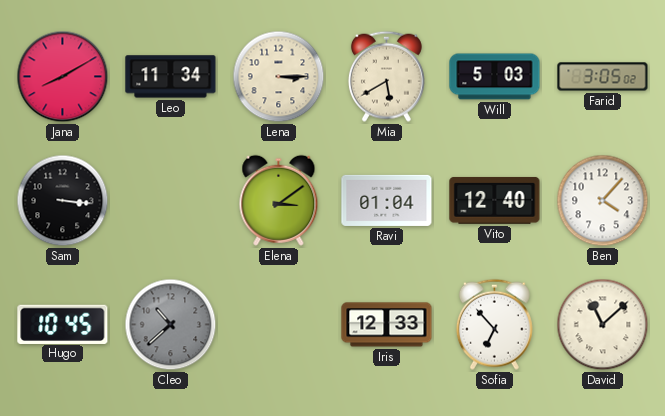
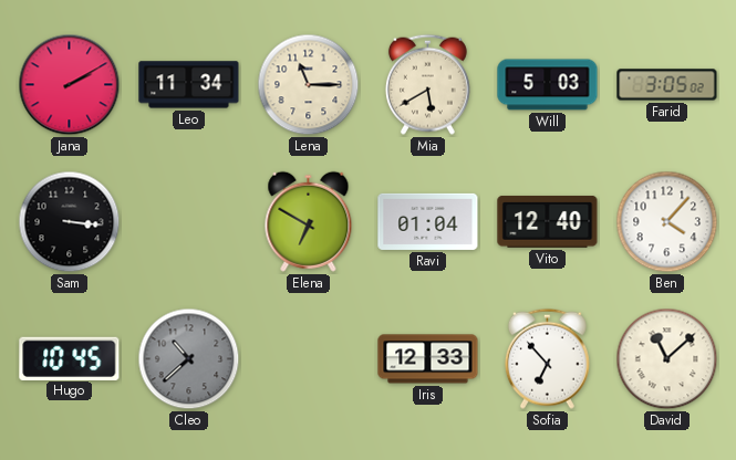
Jana: 8:10 -> 2:10
Lena: 3:15 -> 11:15
Elena: 3:09 -> 6:50
